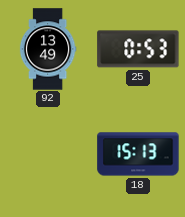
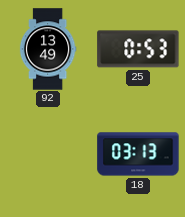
18: 15:13 -> 03:13
